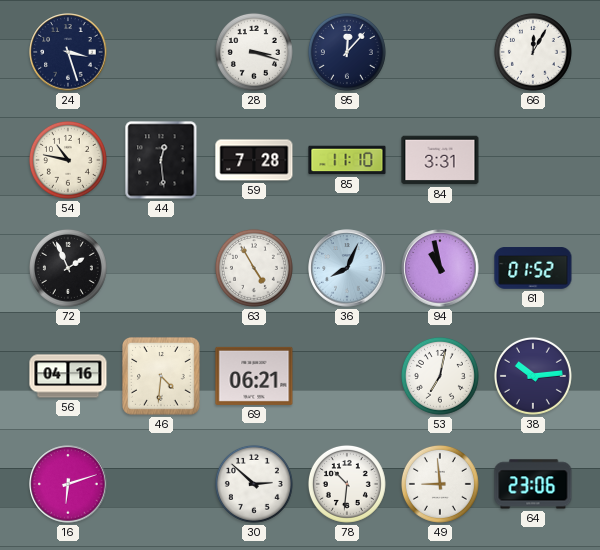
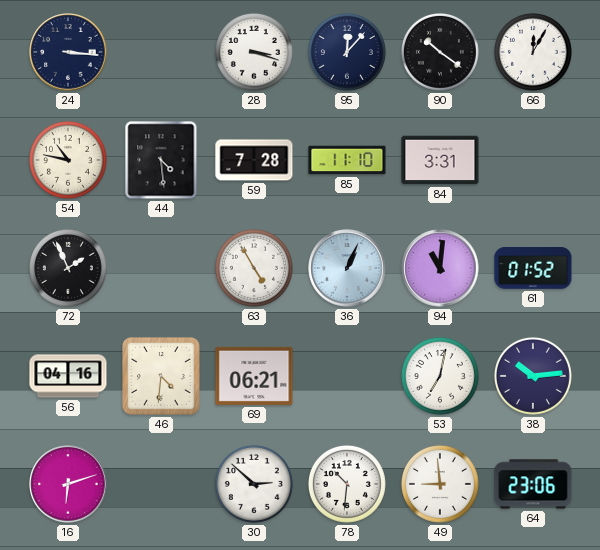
24: 3:27 -> 3:16
90: none -> 10:21
44: 12:29 -> 4:29
36: 8:04 -> 1:04
94: 10:58 -> 11:01
